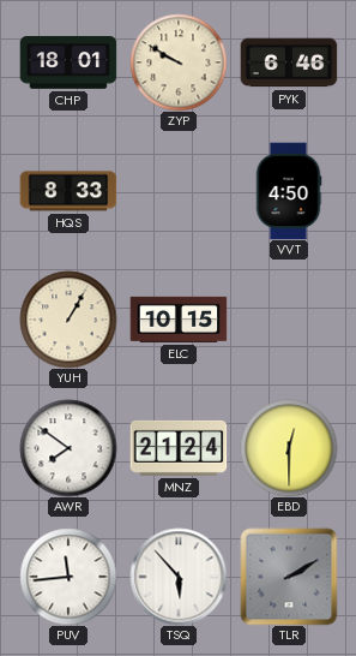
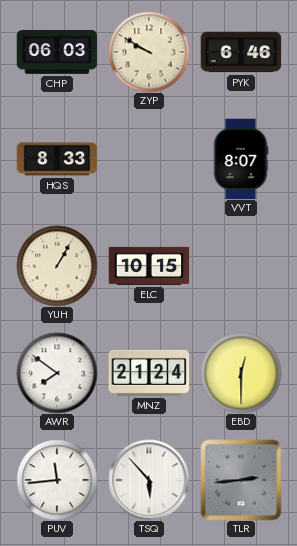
CHP: 18:01 -> 06:03
VVT: 4:50 -> 8:07
TLR: 2:10 -> 2:44
